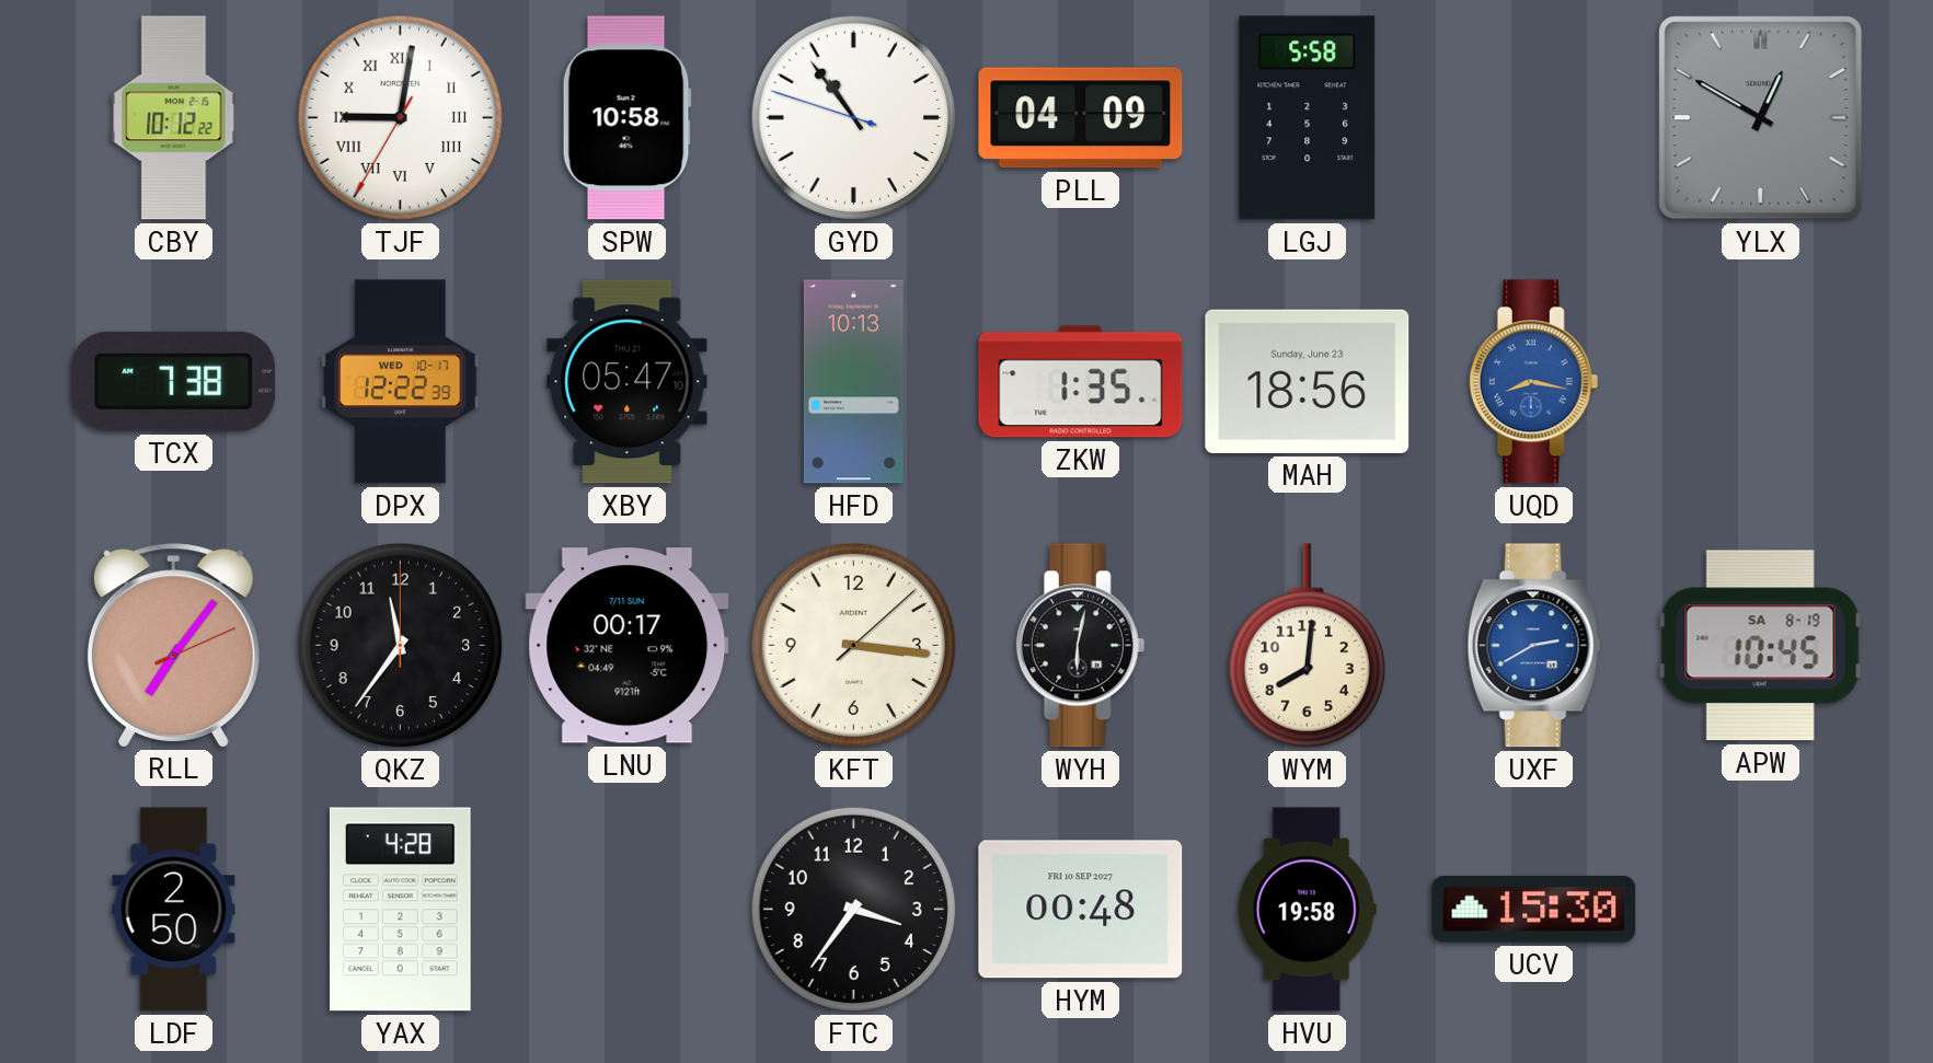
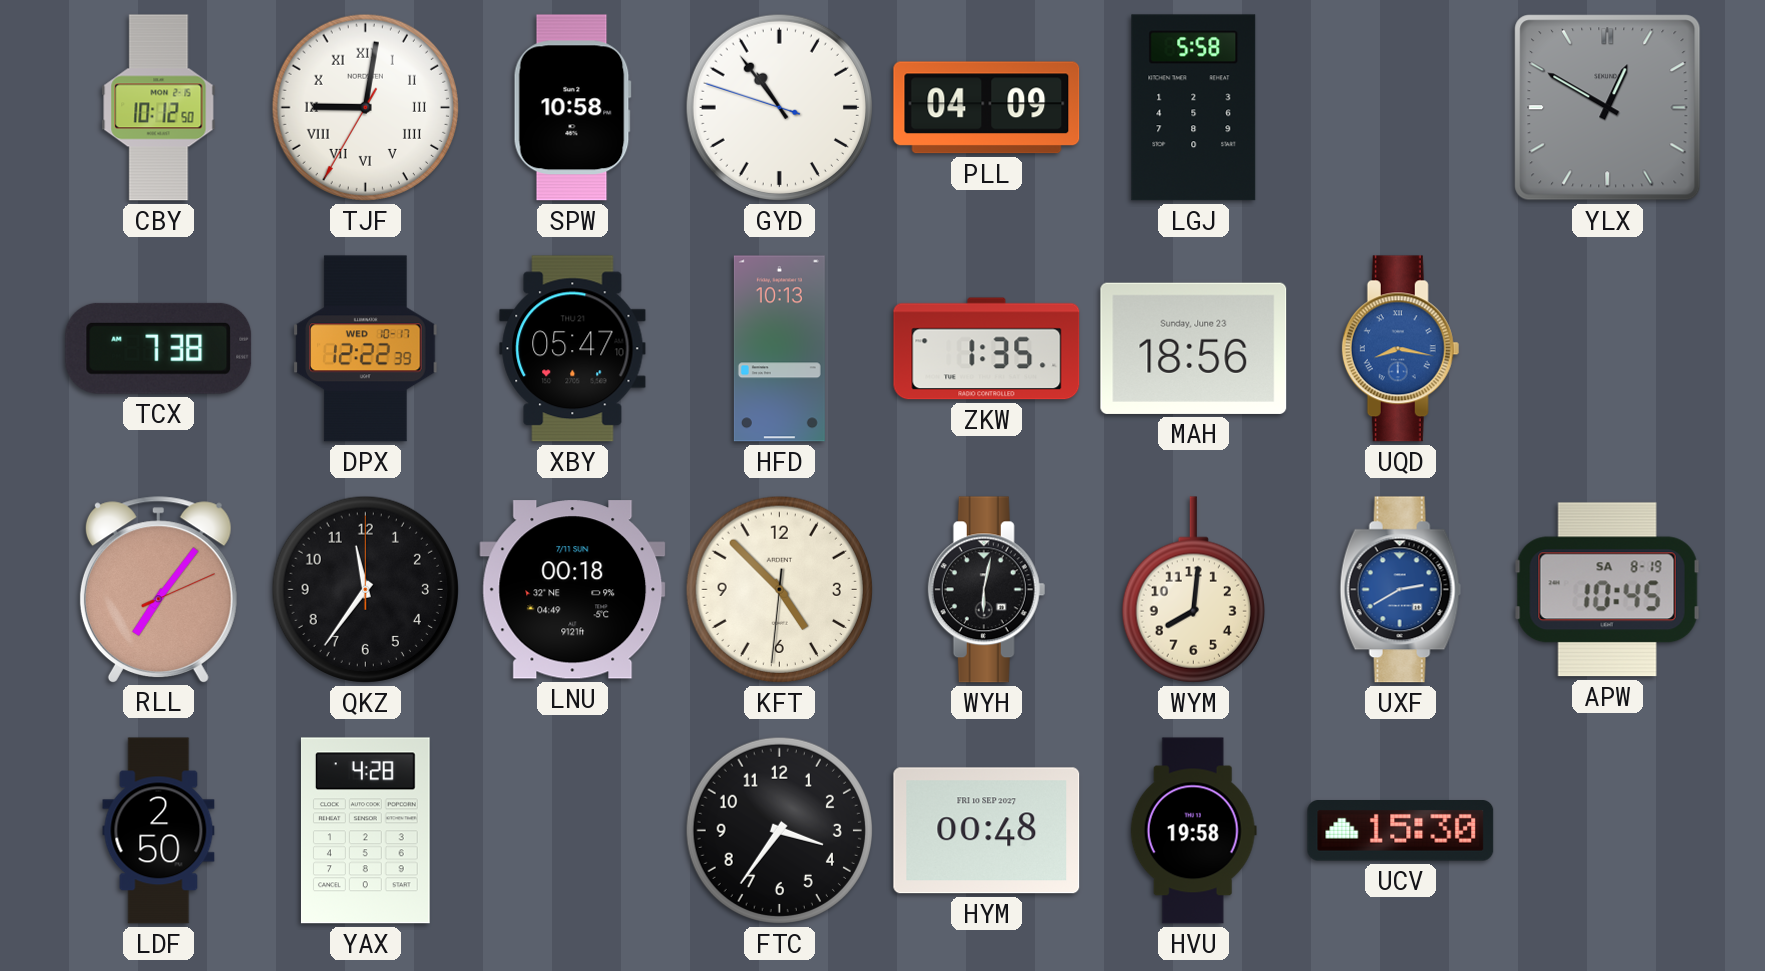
CBY: 10:12:22 -> 10:12:50
LNU: 00:17 -> 00:18
KFT: 3:16 -> 4:52
